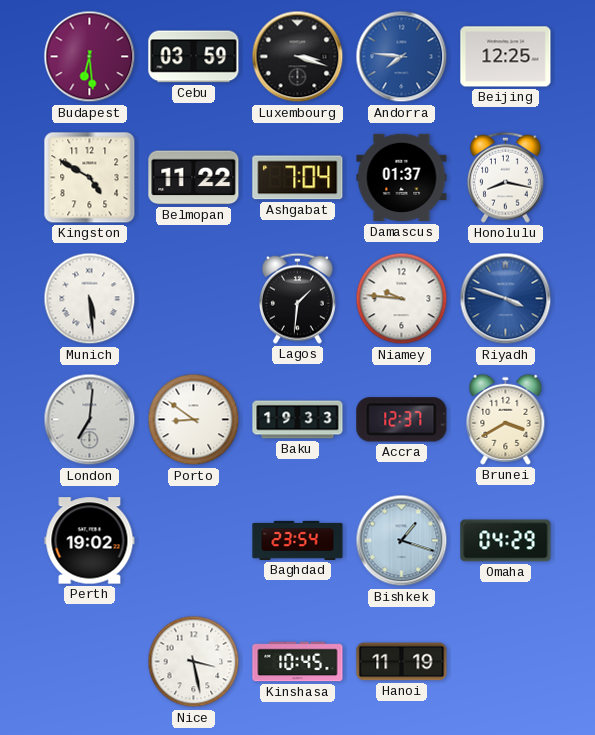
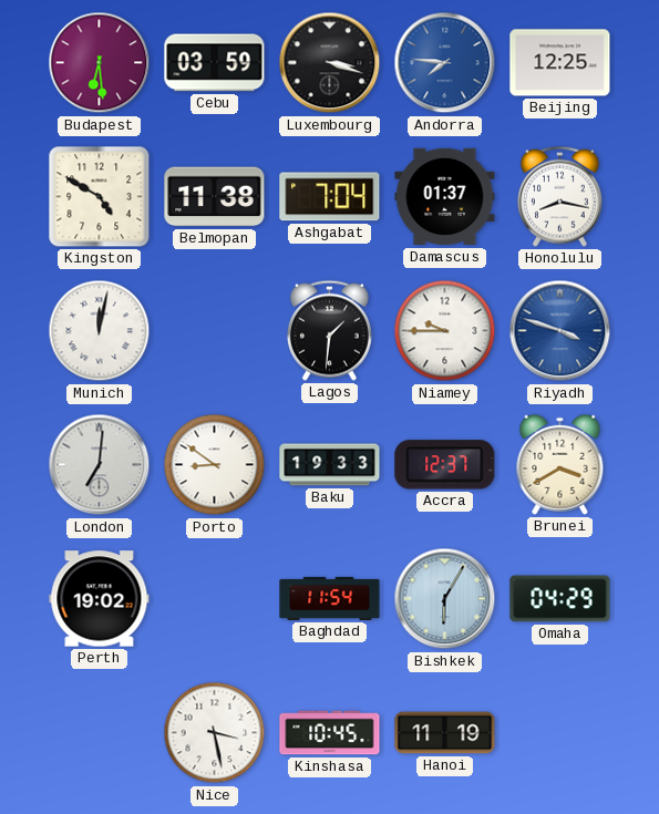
Belmopan: 11:22 -> 11:38
Munich: 5:29 -> 12:02
Niamey: 9:46 -> 9:45
Baghdad: 23:54 -> 11:54
Bishkek: 1:18 -> 6:05
